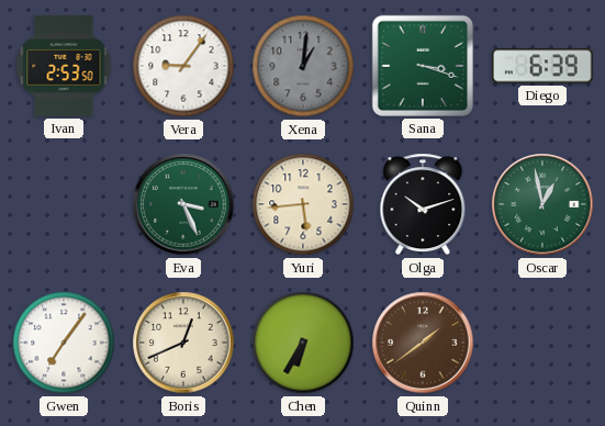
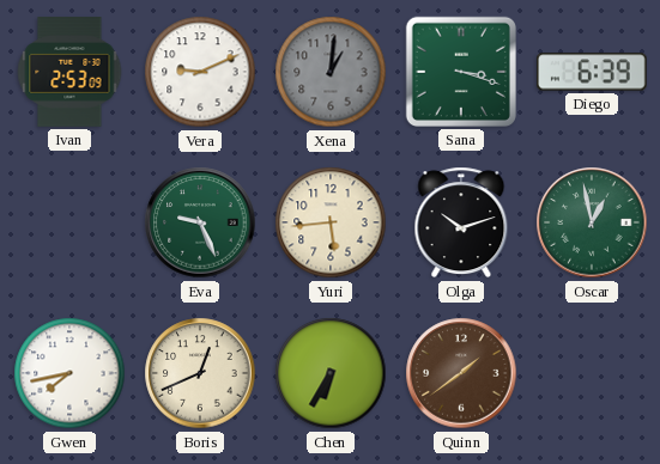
Ivan: 2:53:50 -> 2:53:09
Vera: 9:06 -> 9:11
Eva: 3:26 -> 9:26
Gwen: 7:06 -> 7:43
